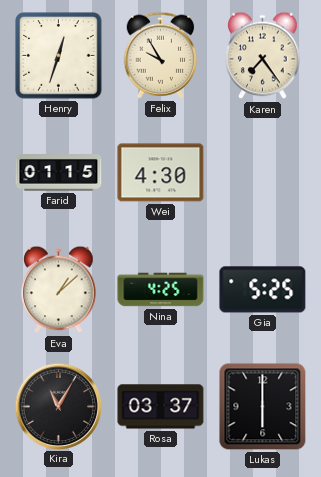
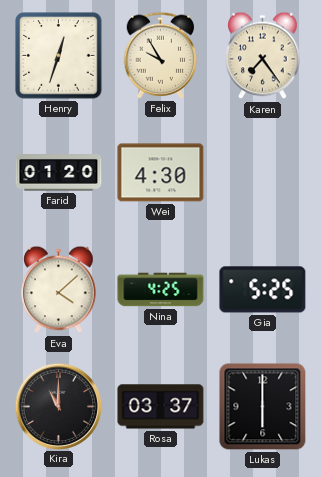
Farid: 01:15 -> 01:20
Eva: 1:08 -> 4:08
Kira: 11:05 -> 11:00
